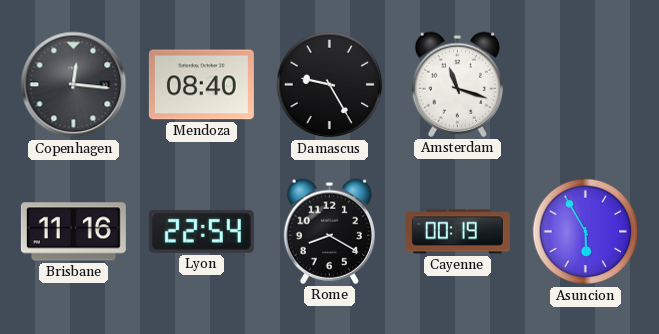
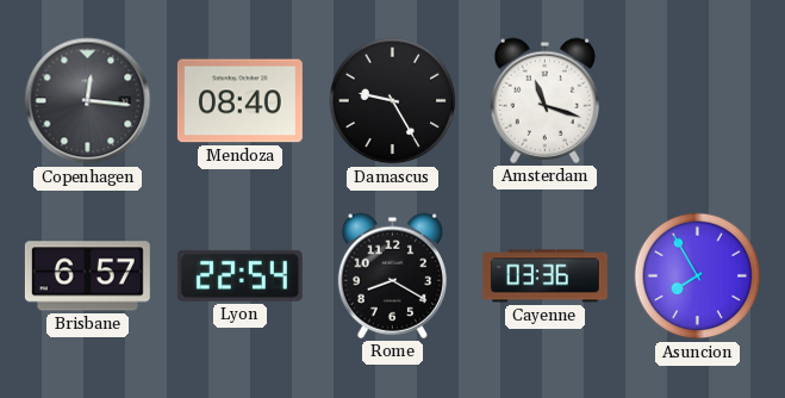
Brisbane: 11:16 -> 6:57
Cayenne: 00:19 -> 03:36
Asuncion: 5:55 -> 7:55
